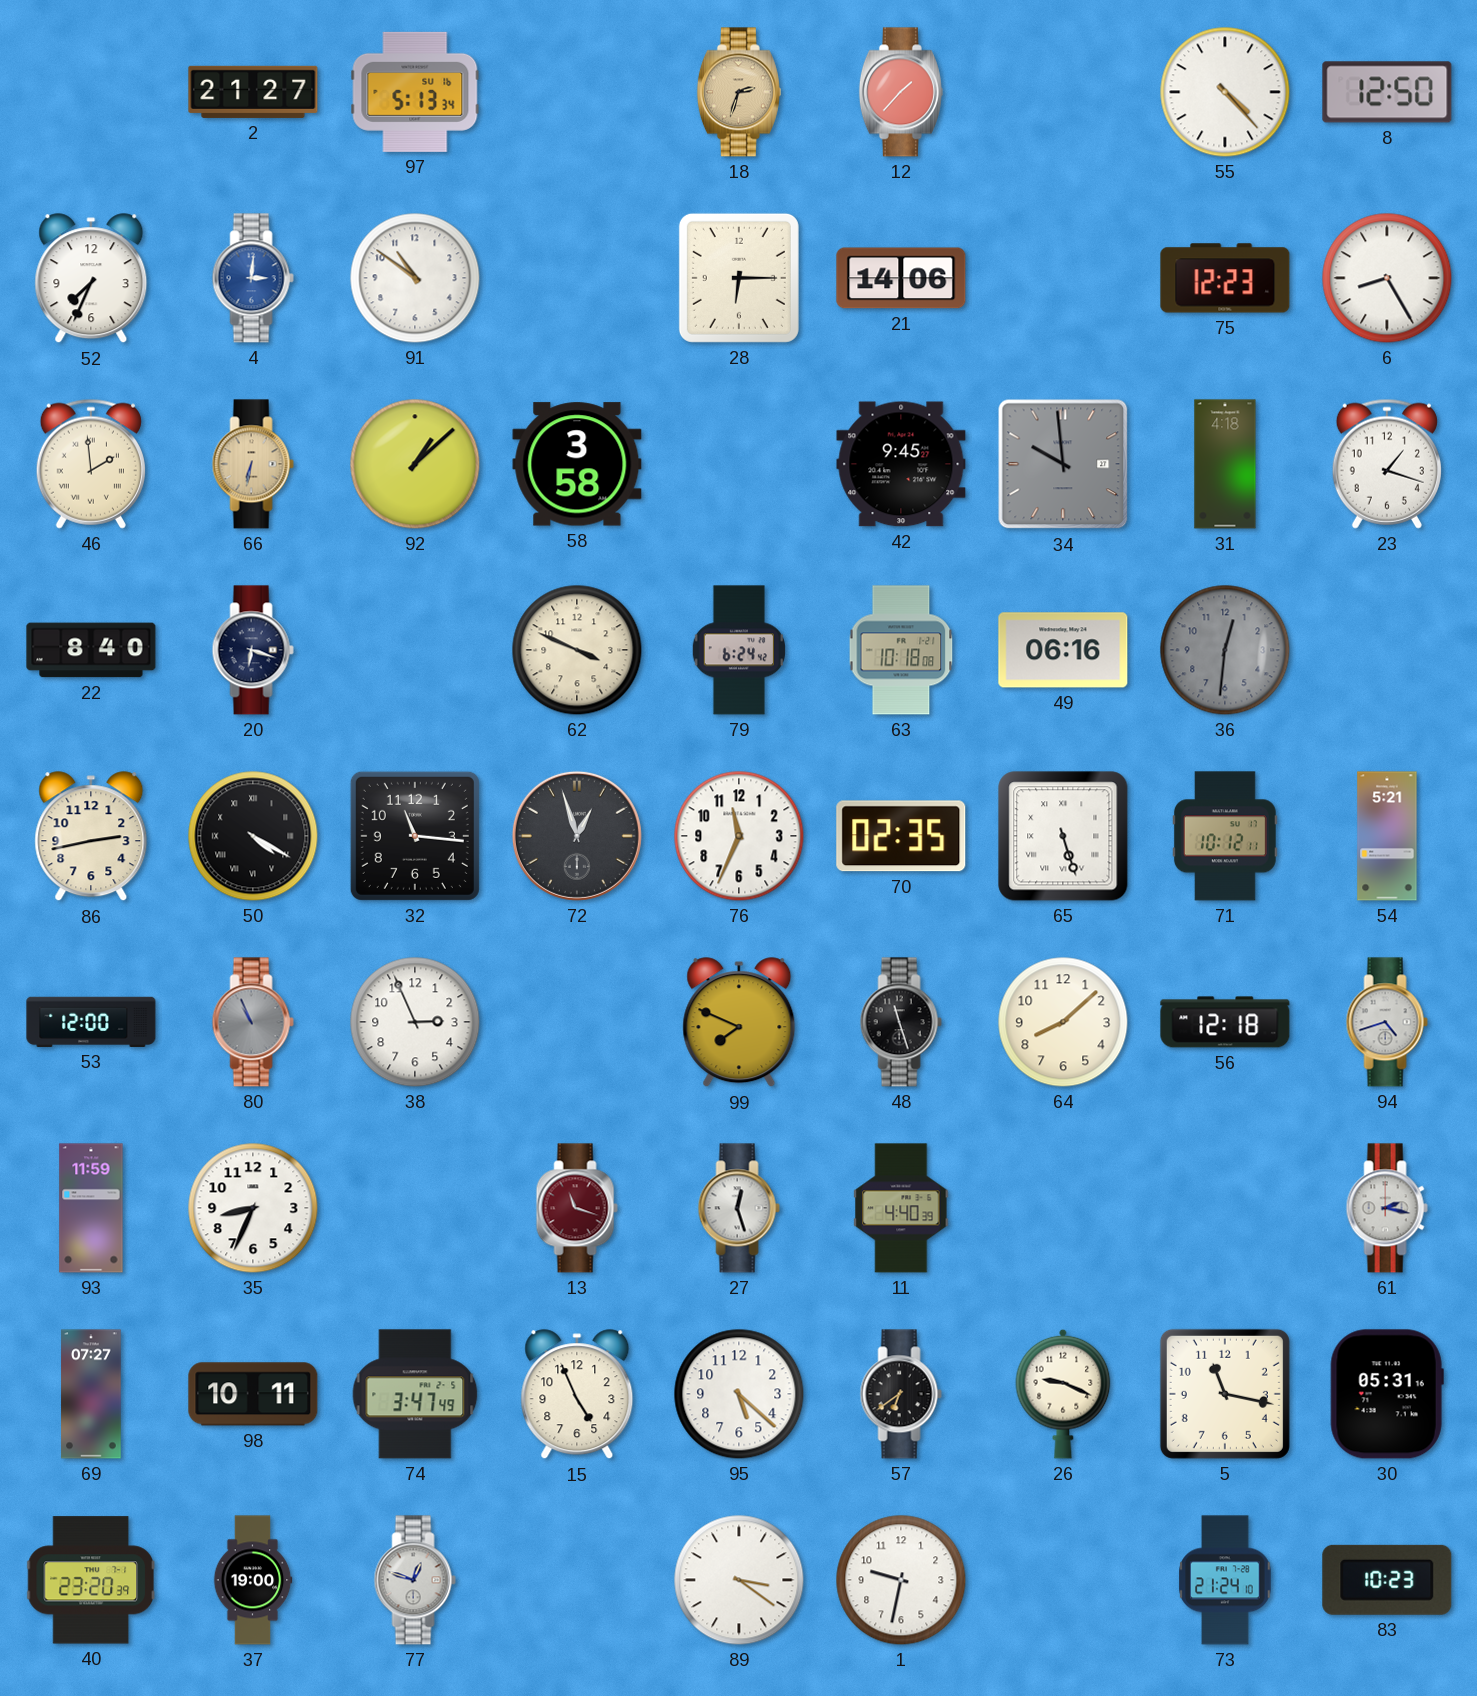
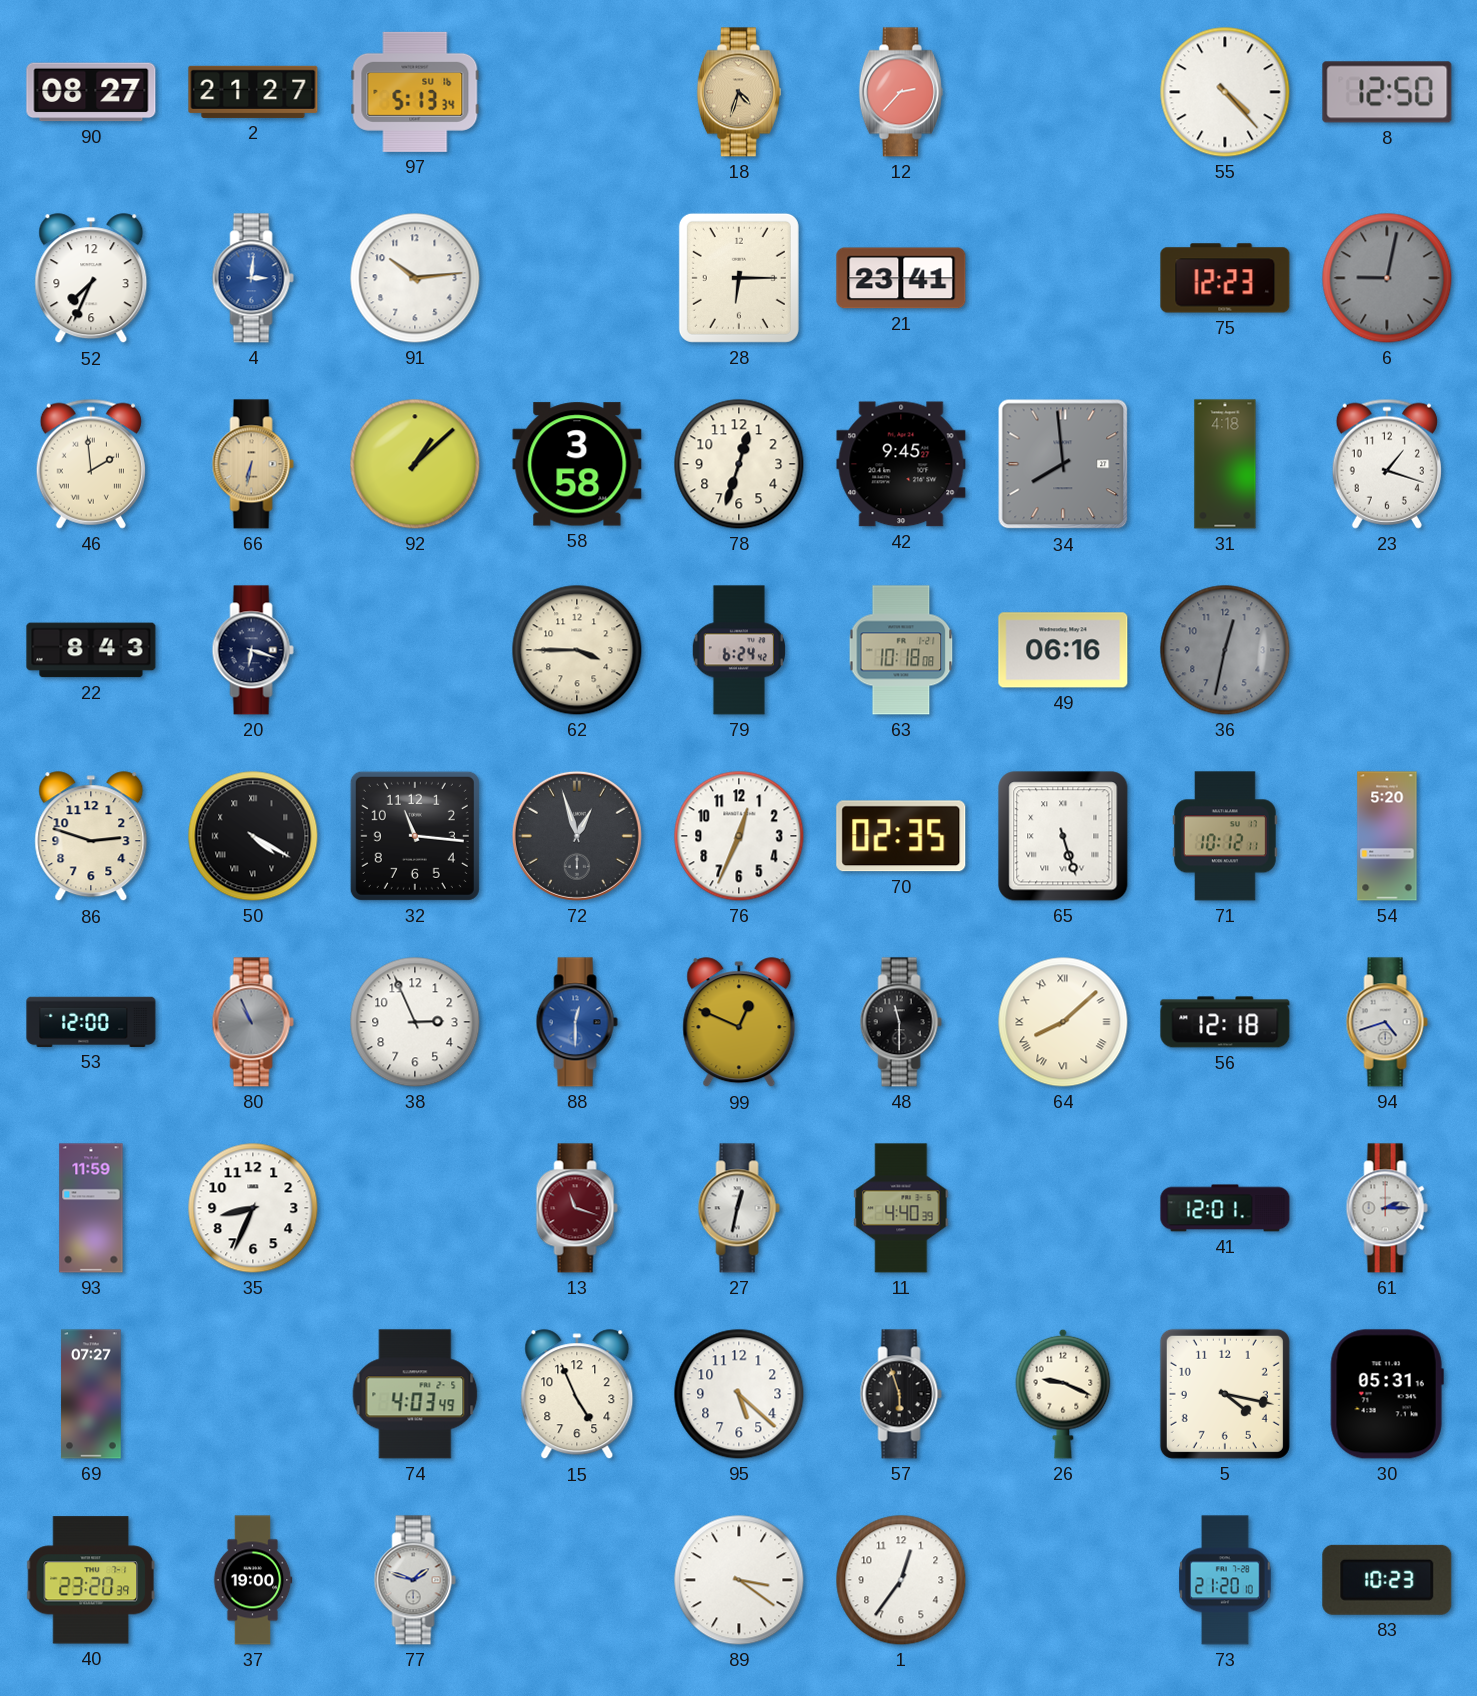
90: none -> 08:27
18: 2:33 -> 4:33
12: 1:37 -> 2:37
91: 10:51 -> 10:14
21: 14:06 -> 23:41
6: 8:25 -> 9:02
6 dial: white -> grey
78: none -> 12:33
34: 9:59 -> 7:59
22: 8:40 -> 8:43
62: 3:49 -> 3:45
36: 12:31 -> 12:32
86: 2:43 -> 2:48
76: 11:34 -> 12:34
54: 5:21 -> 5:20
88: none -> 12:30
99: 7:49 -> 12:49
48: 11:27 -> 11:30
64 numerals: Arabic -> Roman
27: 12:27 -> 12:32
41: none -> 12:01
61: 2:17 -> 2:15
98: 10:11 -> none
74: 3:47 -> 4:03
57: 6:39 -> 5:57
5: 11:17 -> 4:17
77: 12:48 -> 1:48
1: 9:32 -> 12:36
73: 21:24 -> 21:20
